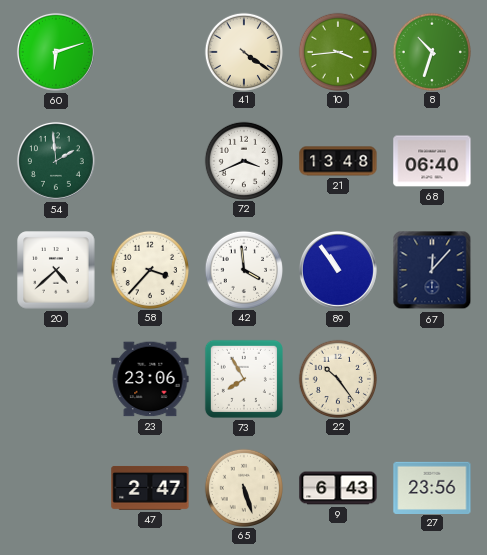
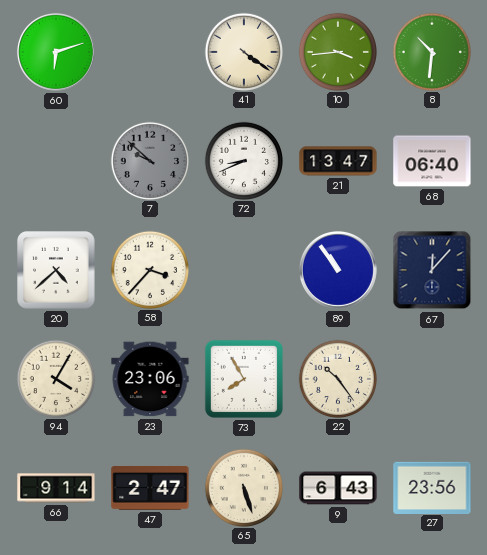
8: 10:33 -> 10:31
54: 1:59 -> none
7: none -> 9:52
72: 3:41 -> 8:41
21: 13:48 -> 13:47
42: 3:59 -> none
94: none -> 4:05
66: none -> 9:14
